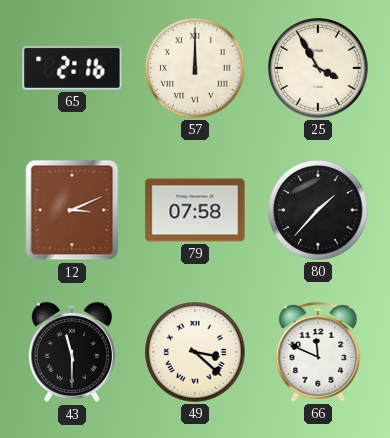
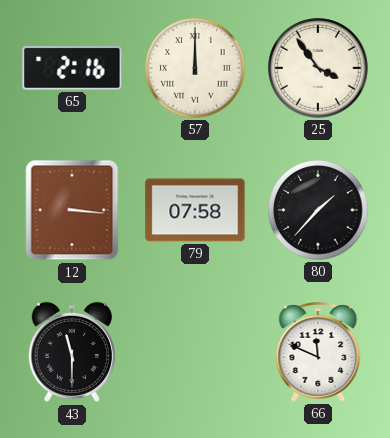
25: 3:55 -> 3:54
12: 3:11 -> 3:16
49: 3:22 -> none
